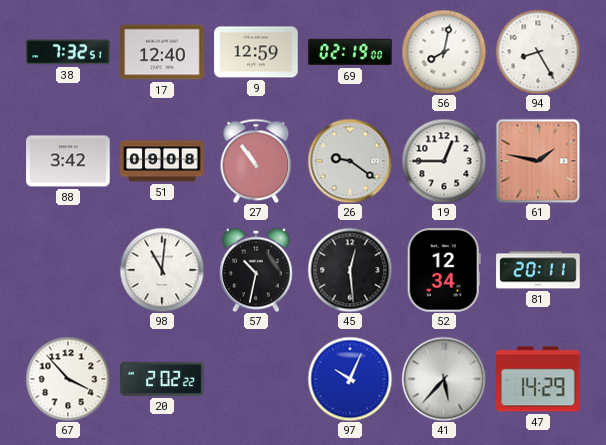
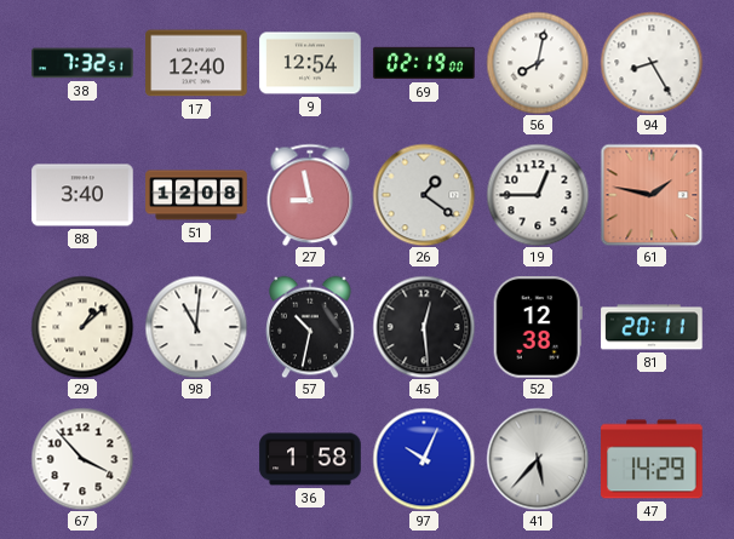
9: 12:59 -> 12:54
88: 3:42 -> 3:40
51: 09:08 -> 12:08
27: 10:54 -> 8:58
26: 9:21 -> 1:21
29: none -> 1:08
52: 12:34 -> 12:38
20: 2:02 -> none
36: none -> 1:58
